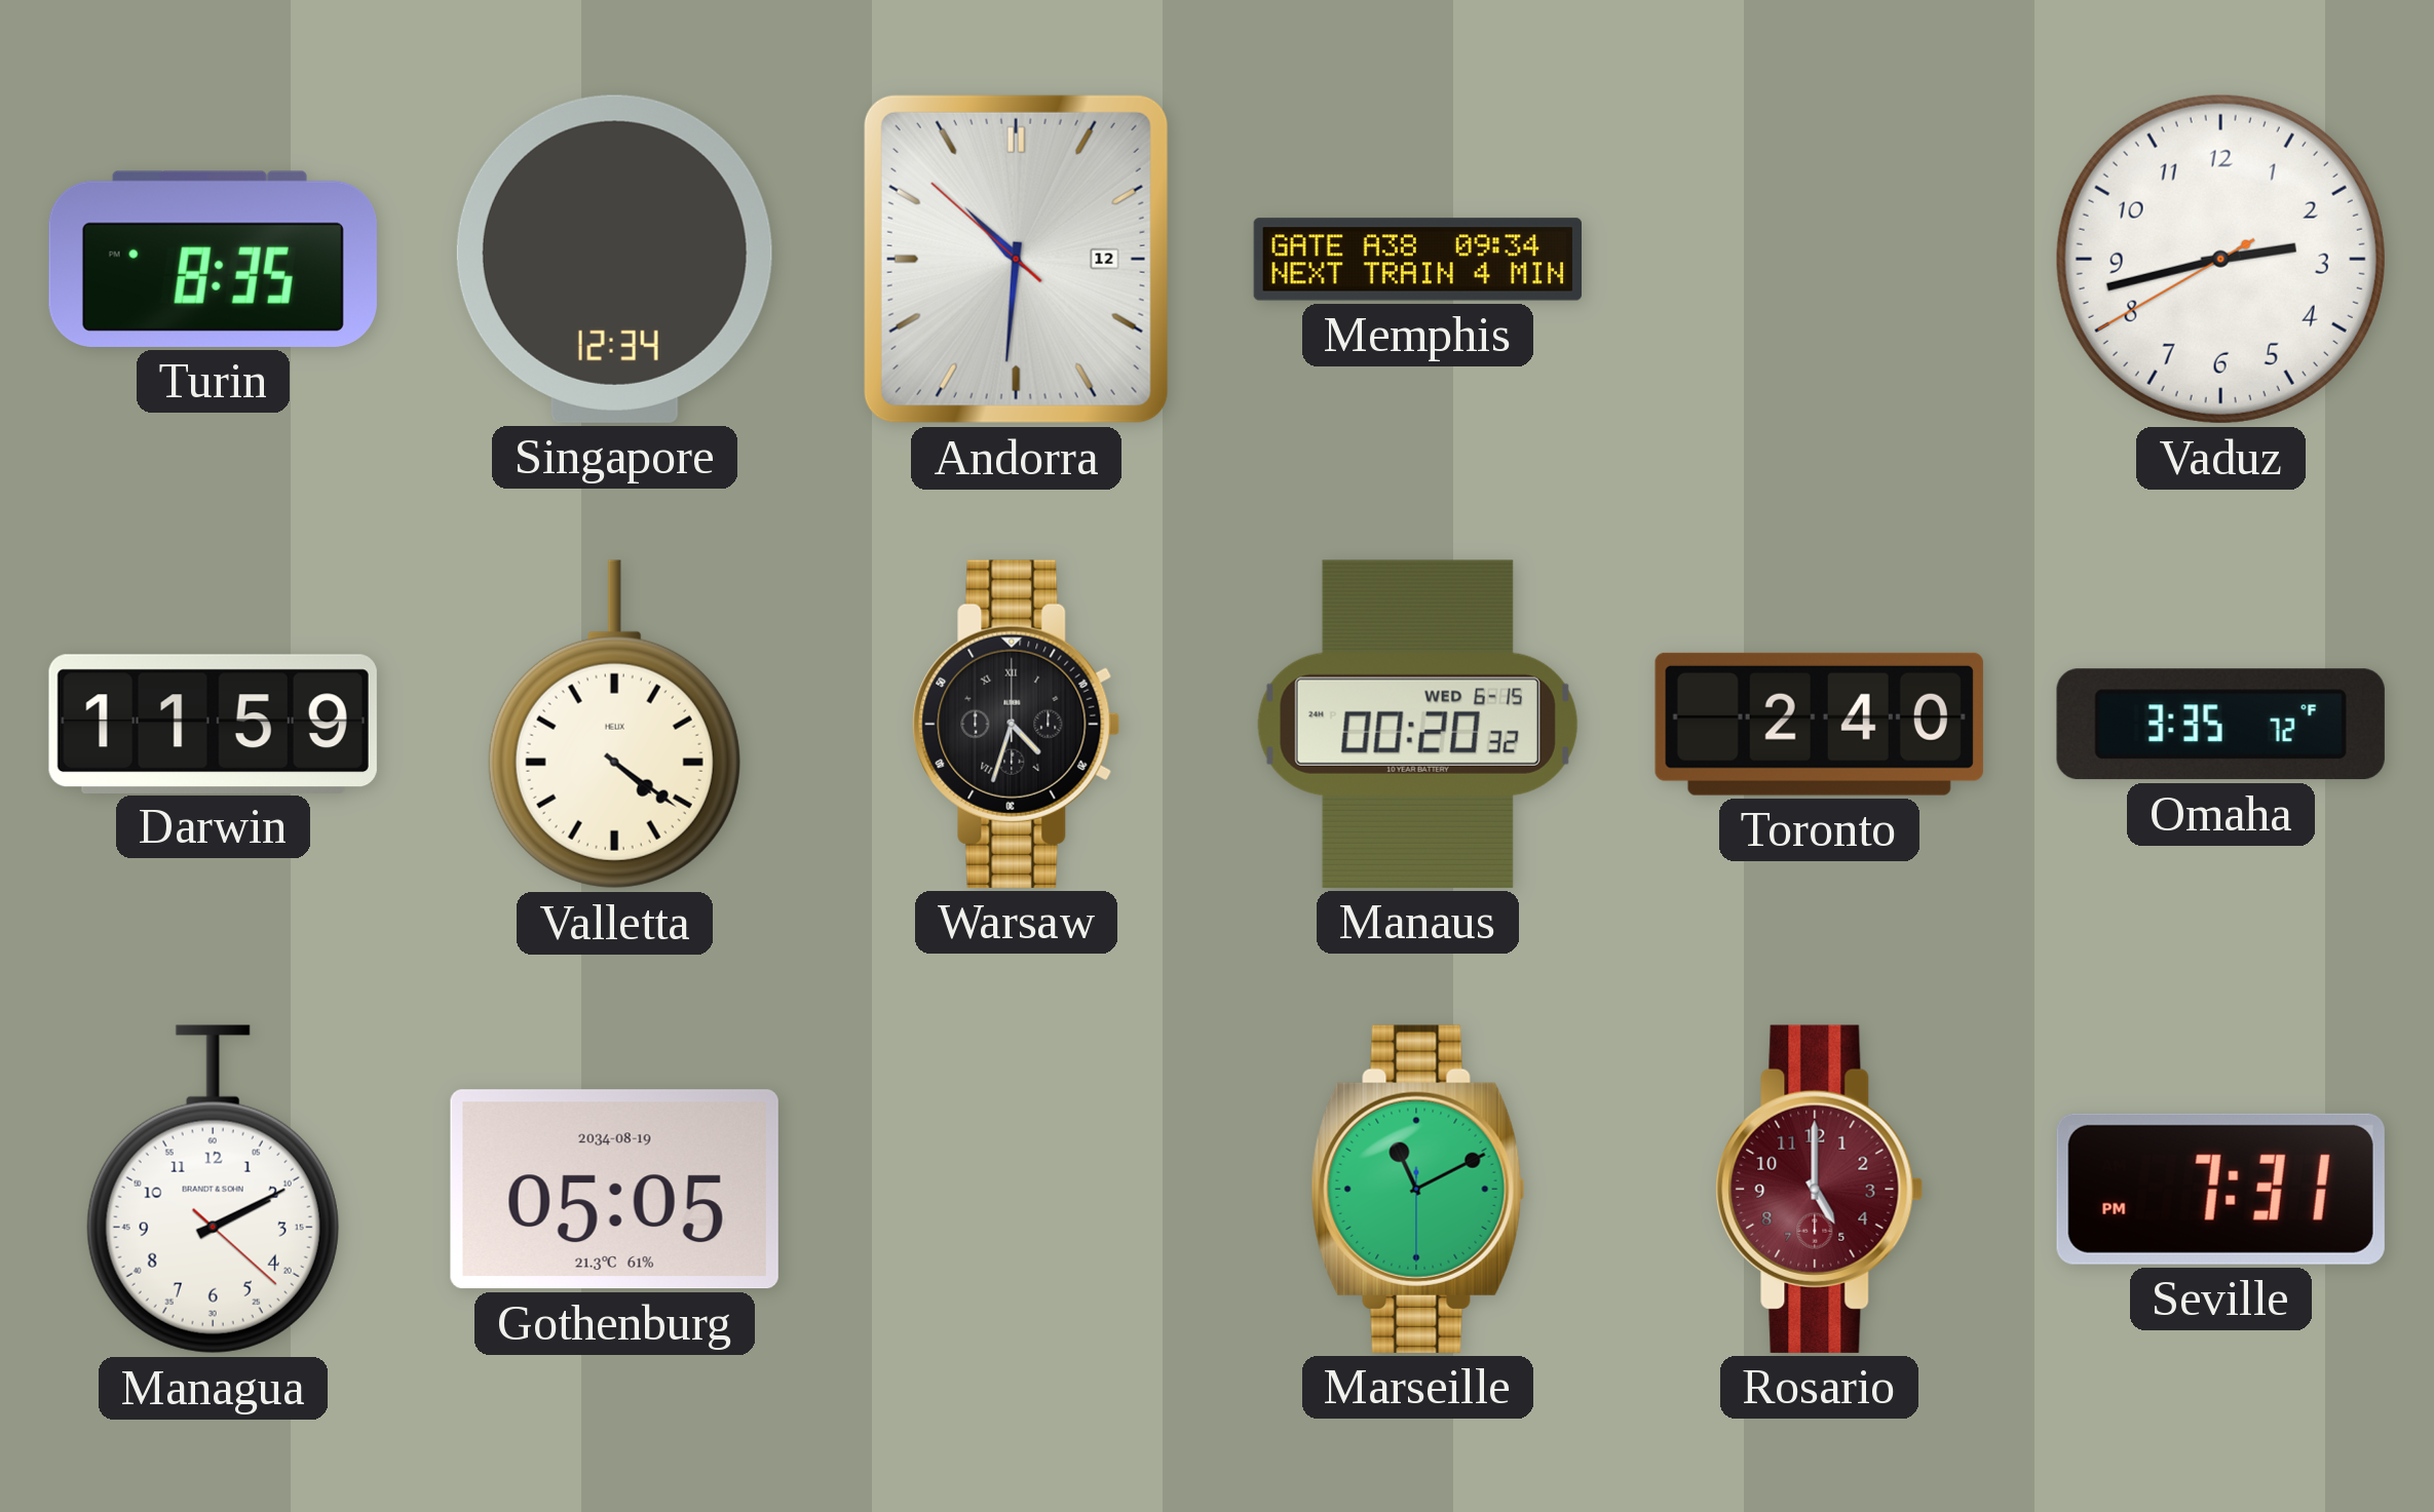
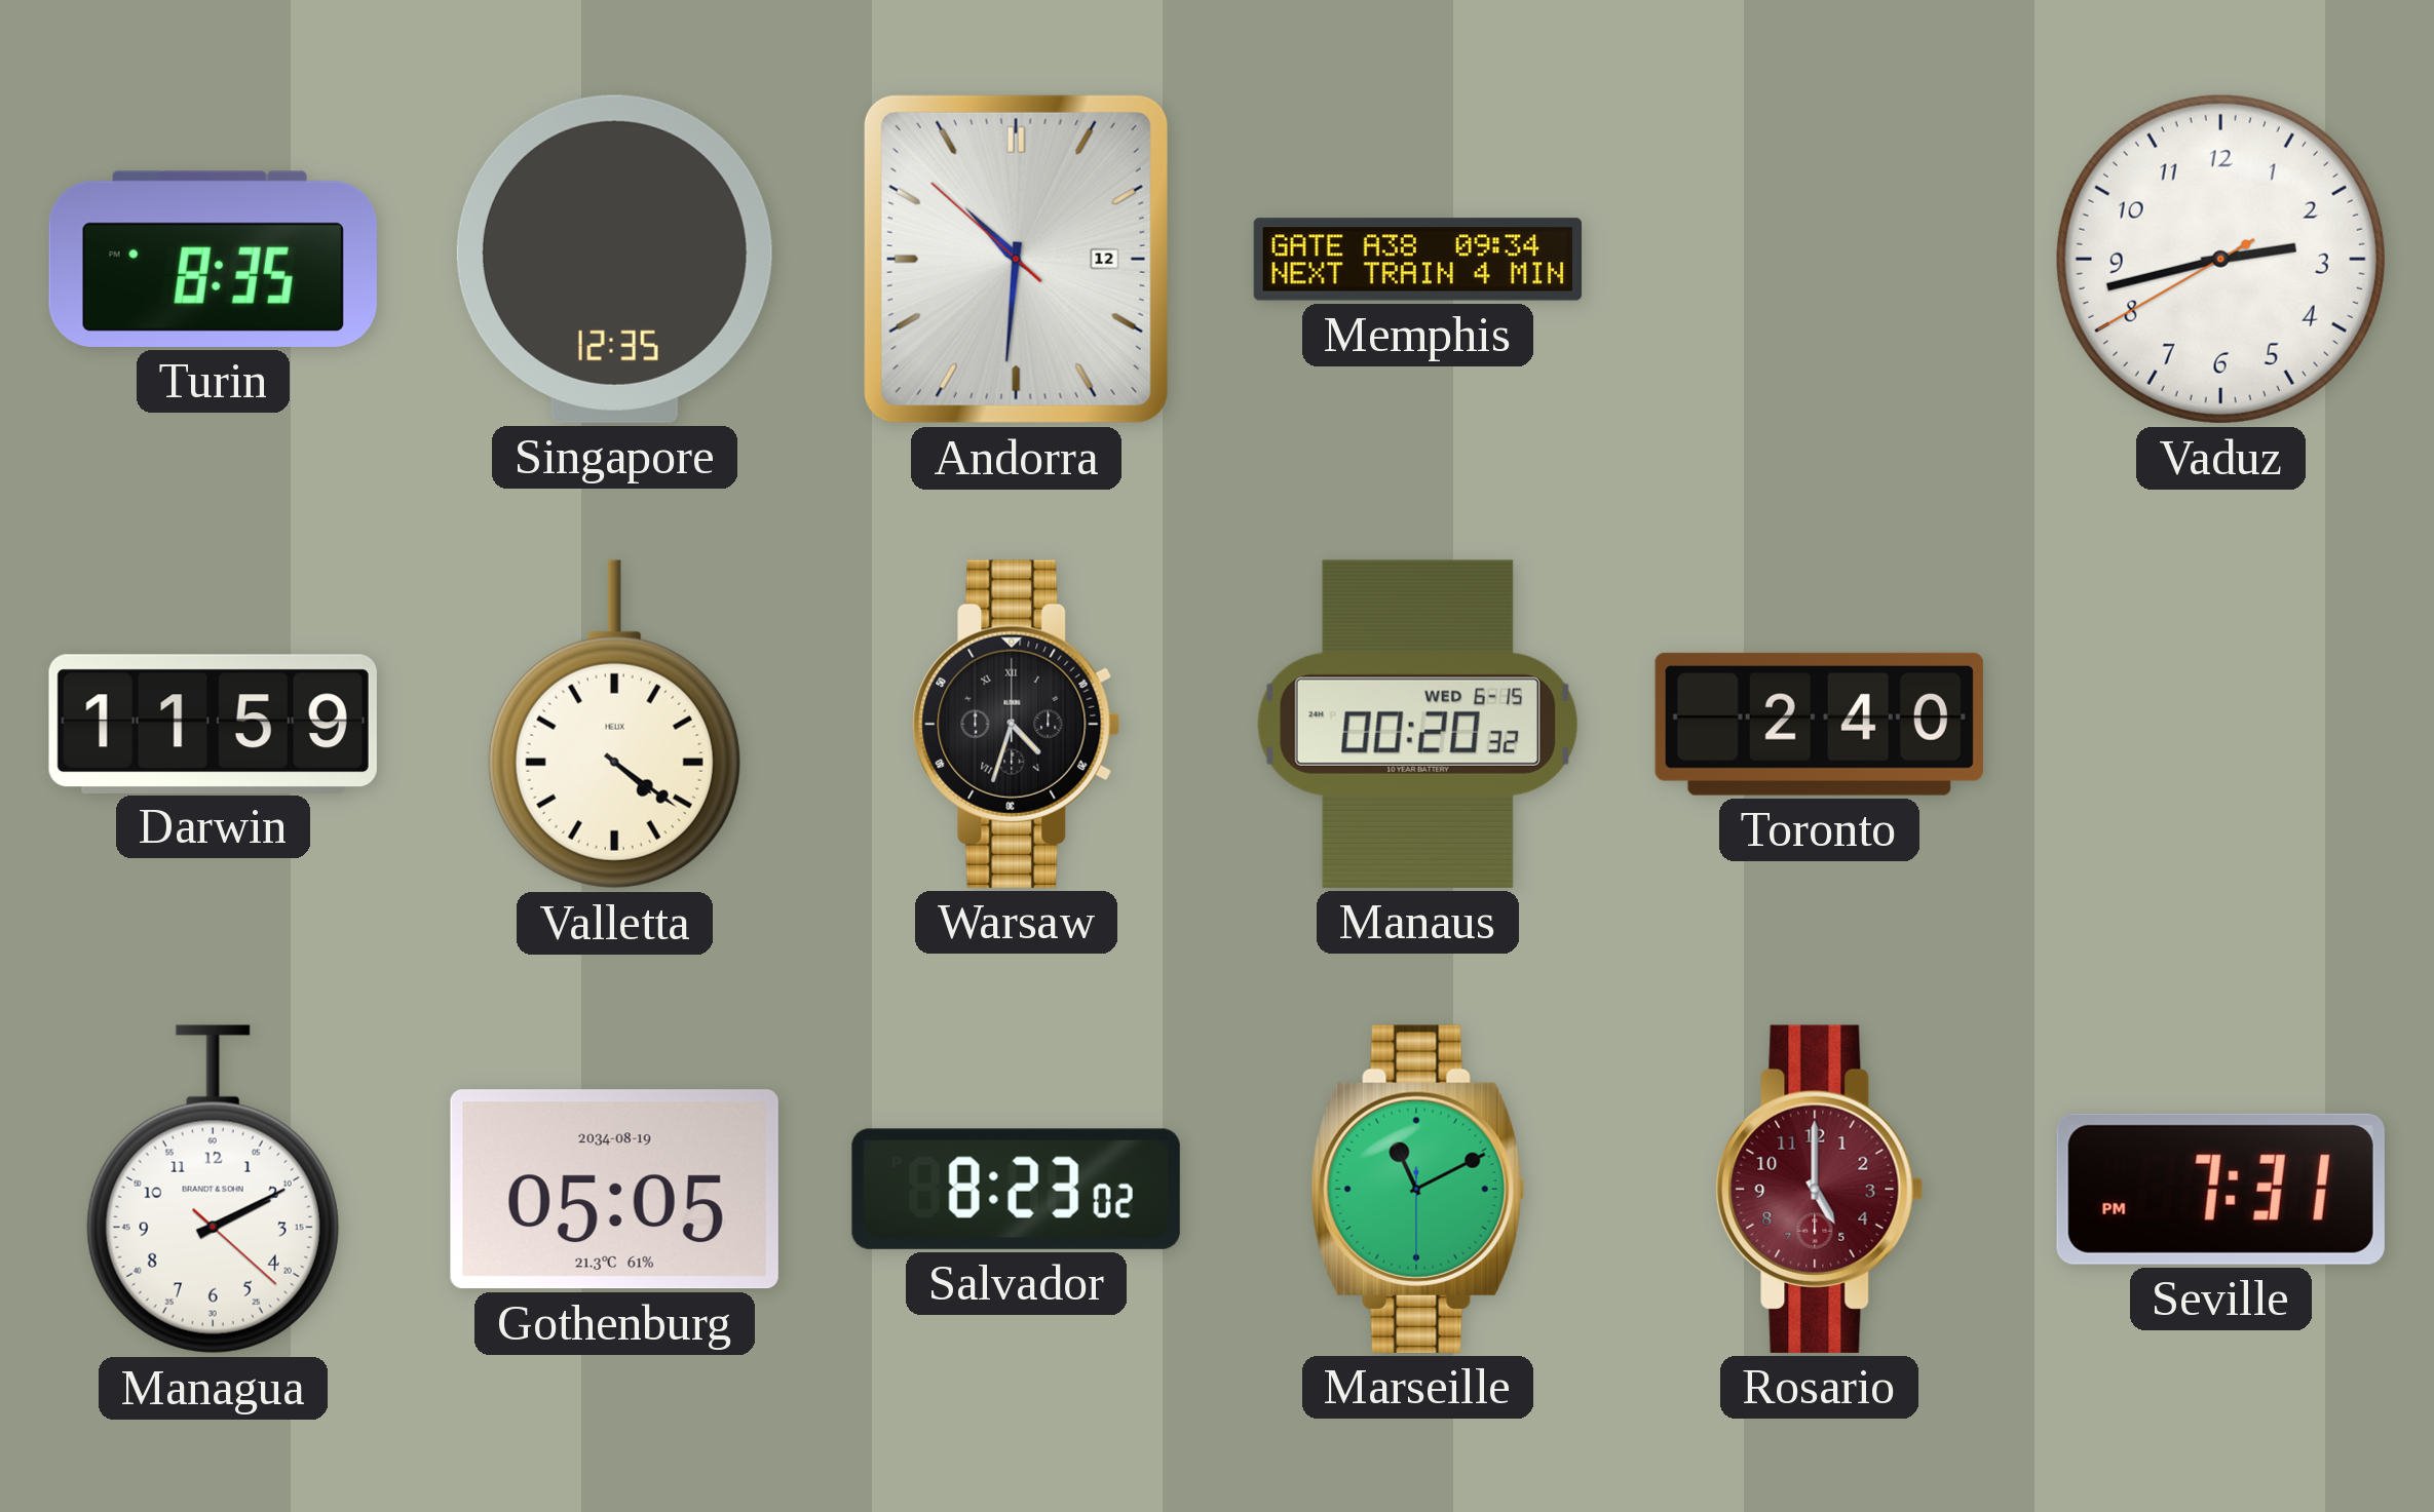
Singapore: 12:34 -> 12:35
Omaha: 3:35 -> none
Salvador: none -> 8:23
